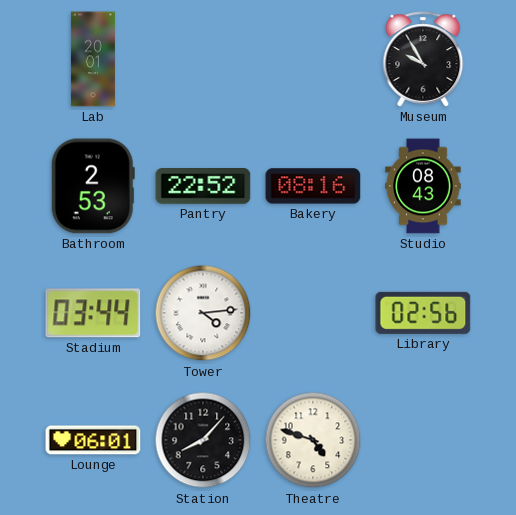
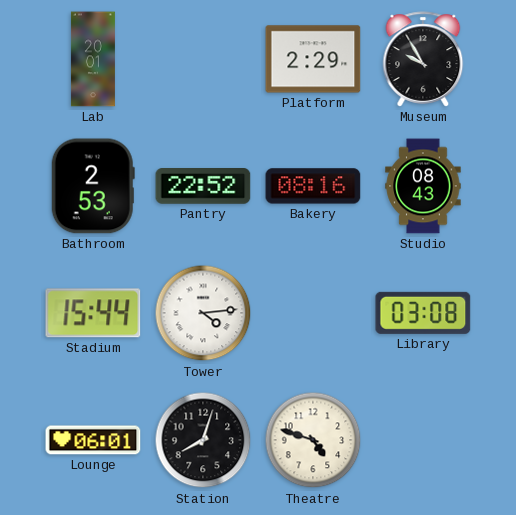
Platform: none -> 2:29
Stadium: 03:44 -> 15:44
Library: 02:56 -> 03:08
Station: 8:07 -> 8:03
